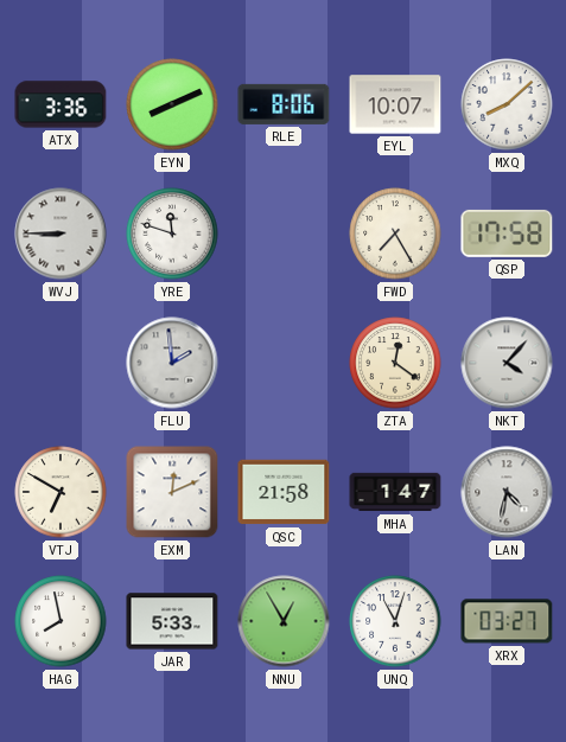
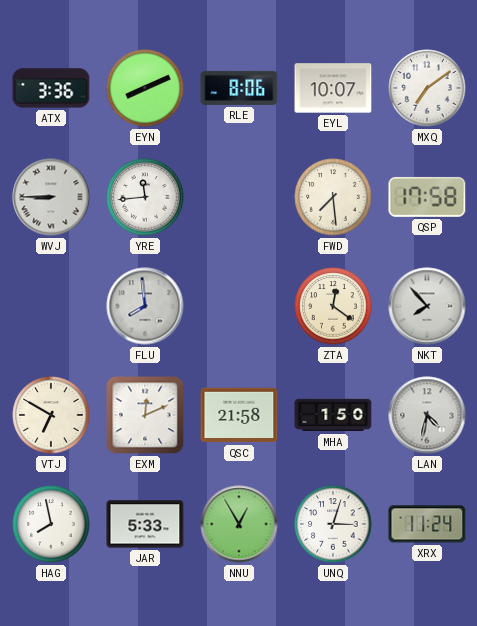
MXQ: 8:08 -> 7:09
YRE: 11:48 -> 11:44
FWD: 7:25 -> 7:29
FLU: 1:59 -> 7:59
NKT: 4:07 -> 7:53
MHA: 1:47 -> 1:50
UNQ: 11:03 -> 3:03
XRX: 03:27 -> 11:24
